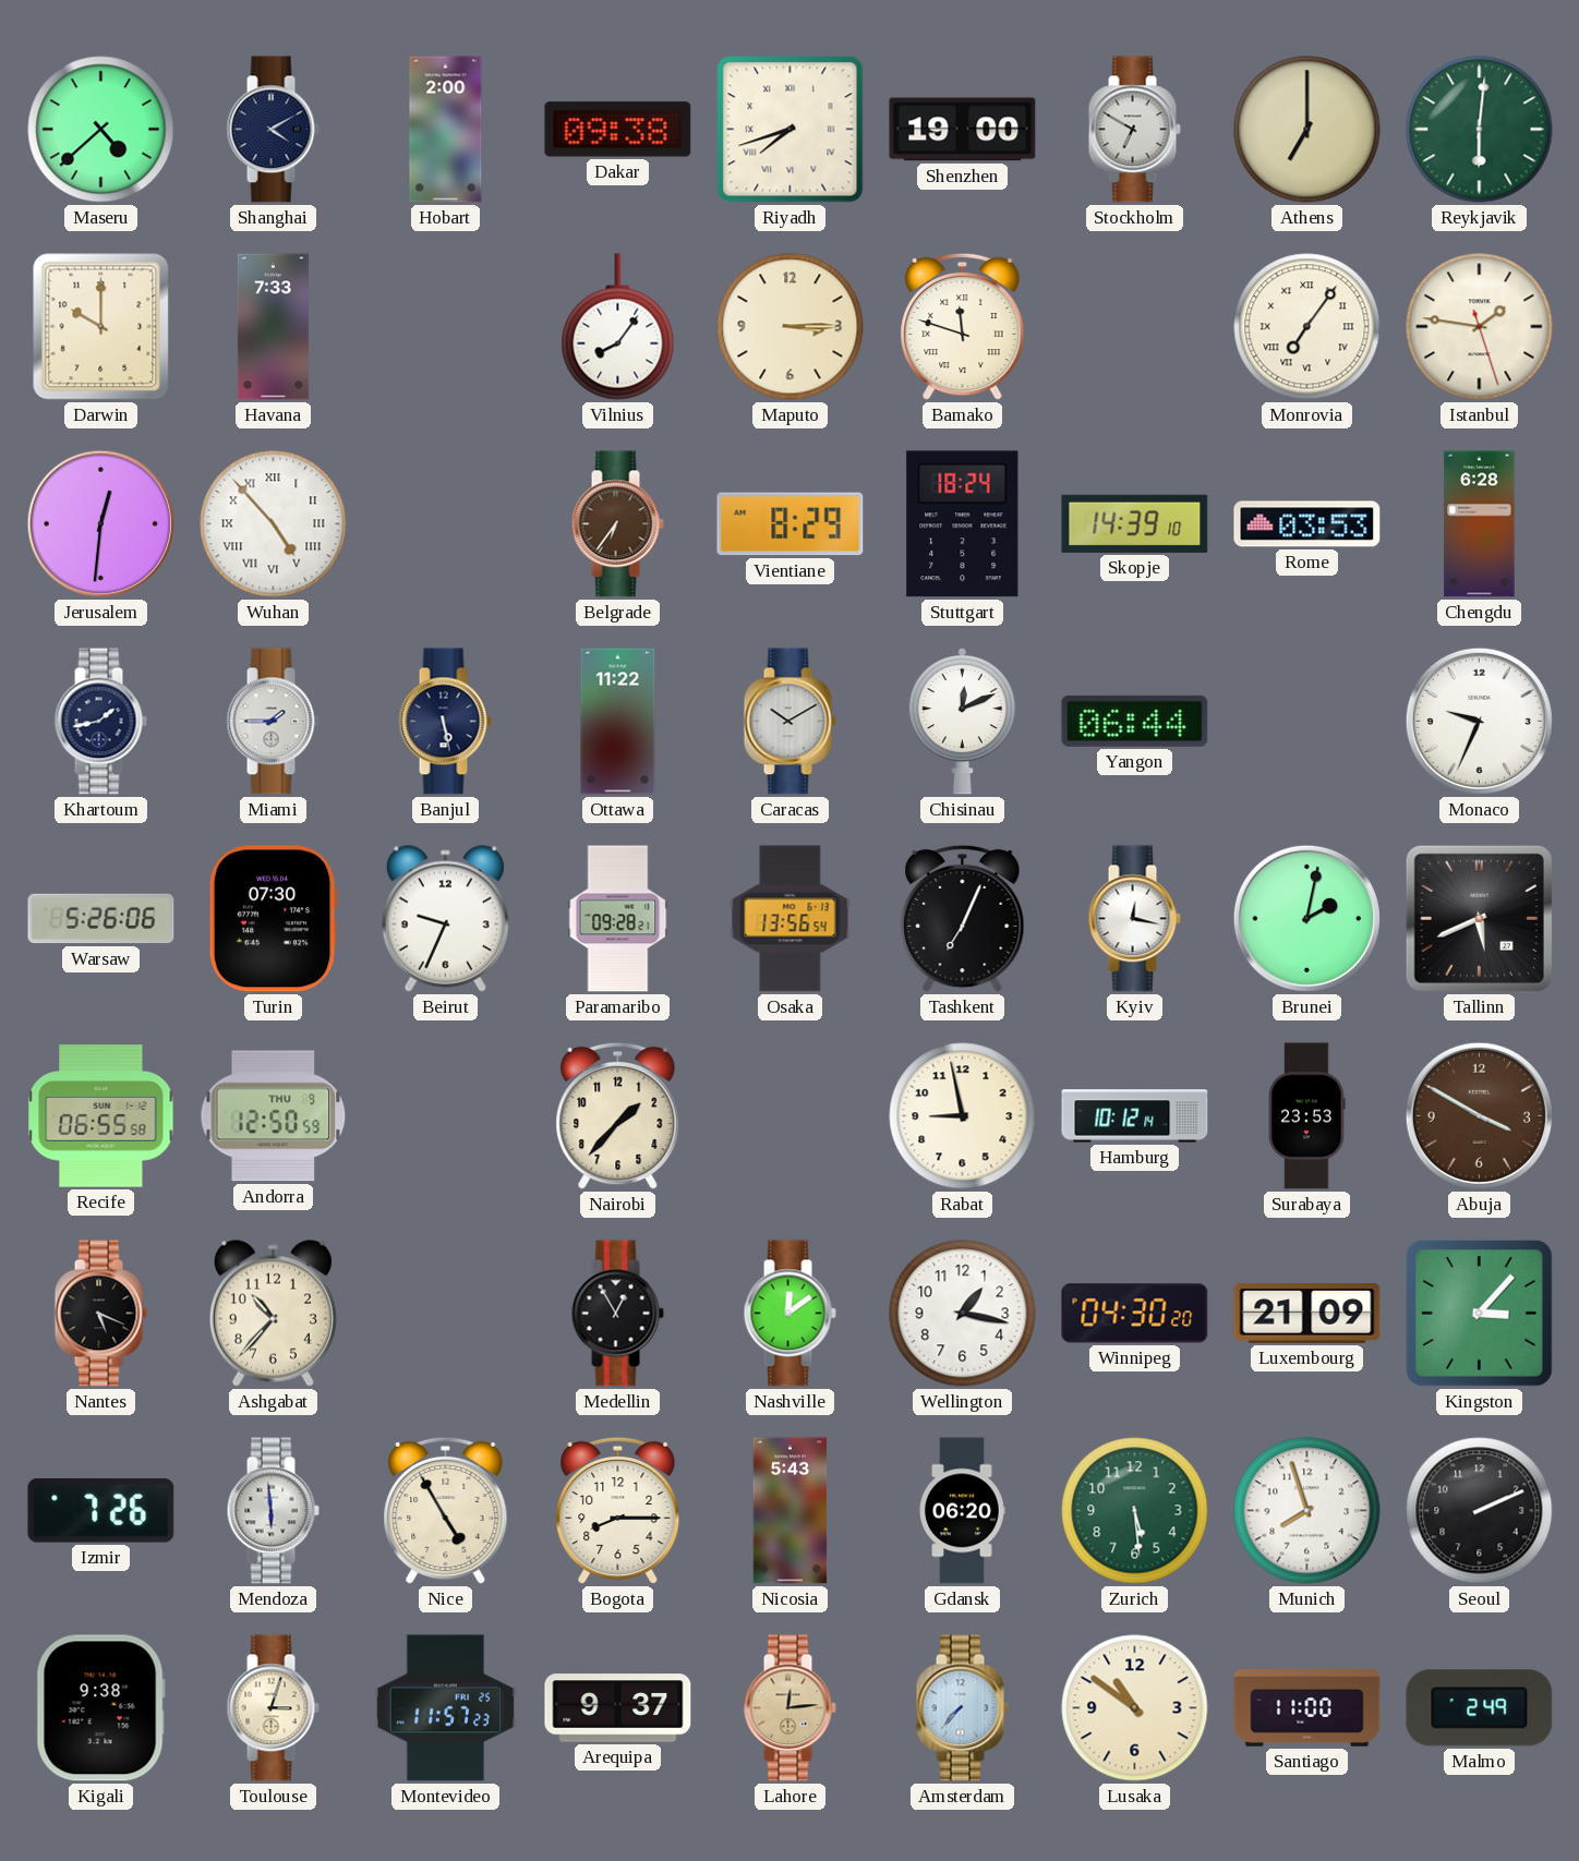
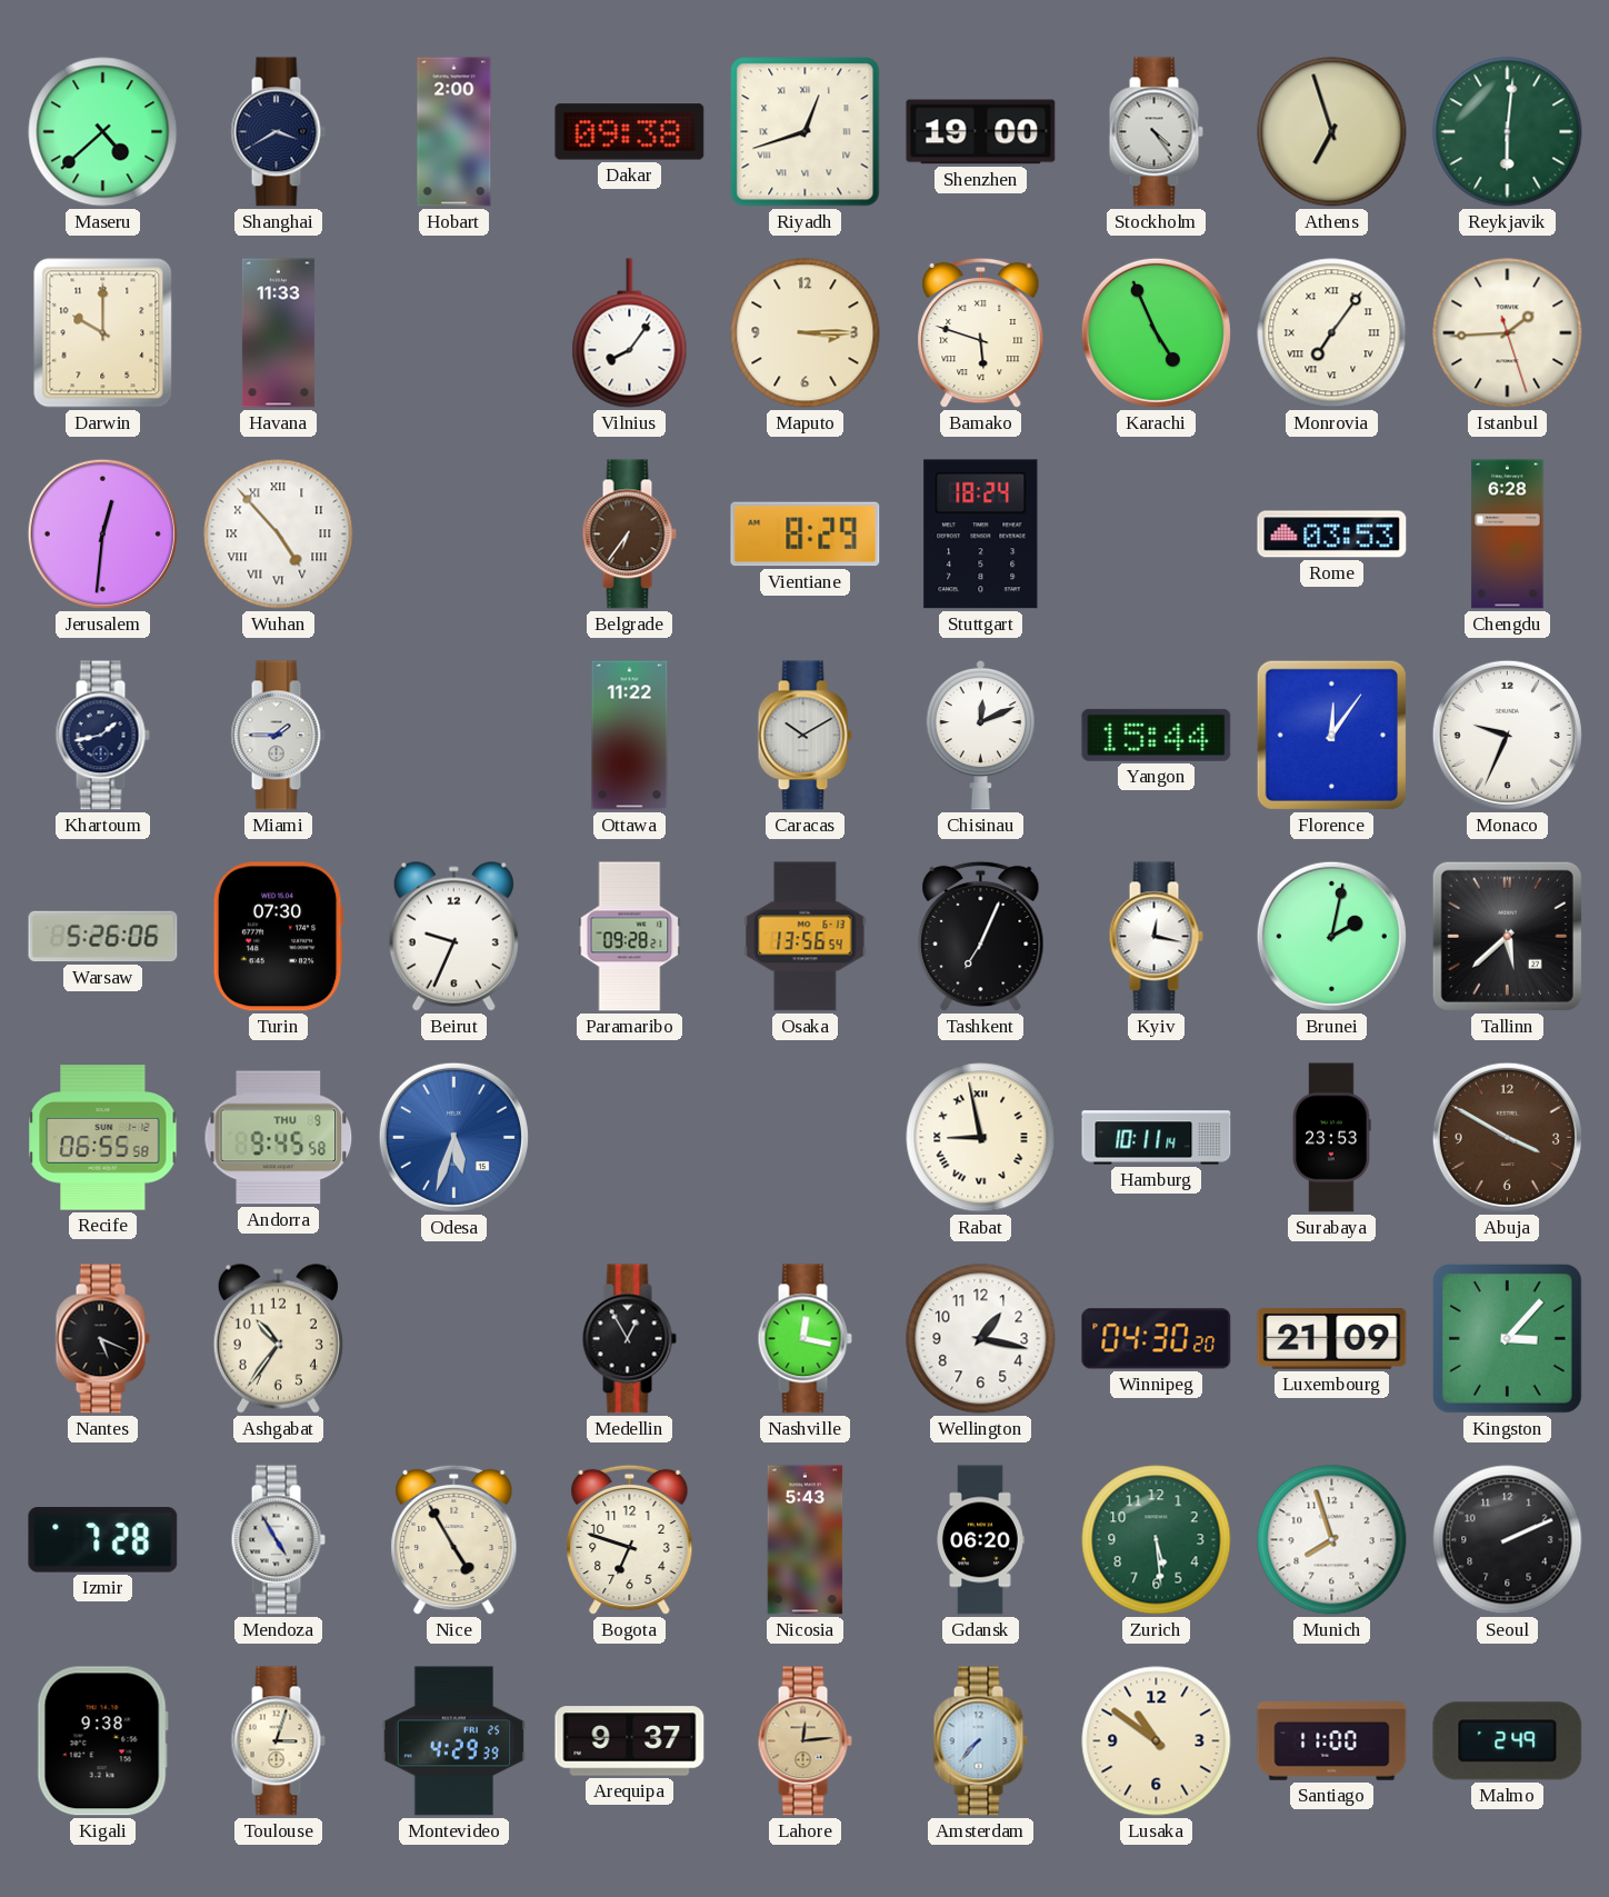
Shanghai: 4:10 -> 3:40
Riyadh: 7:42 -> 12:42
Stockholm: 6:50 -> 4:24
Athens: 7:00 -> 6:57
Havana: 7:33 -> 11:33
Bamako: 11:48 -> 5:48
Karachi: none -> 4:56
Istanbul: 1:46 -> 1:44
Skopje: 14:39 -> none
Banjul: 5:28 -> none
Yangon: 06:44 -> 15:44
Florence: none -> 12:06
Tallinn: 5:41 -> 5:38
Andorra: 12:50 -> 9:45
Odesa: none -> 5:33
Nairobi: 1:37 -> none
Rabat numerals: Arabic -> Roman
Hamburg: 10:12 -> 10:11
Ashgabat: 10:37 -> 10:36
Nashville: 12:09 -> 12:17
Izmir: 7:26 -> 7:28
Mendoza: 5:59 -> 4:55
Bogota: 8:15 -> 6:48
Montevideo: 11:57 -> 4:29
